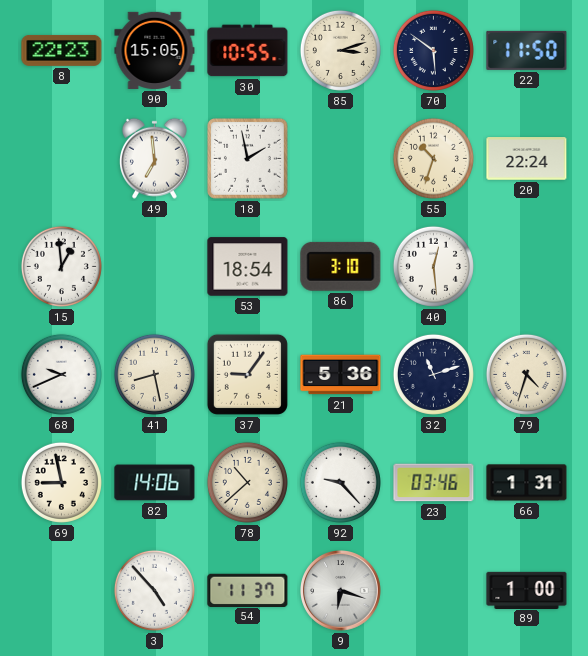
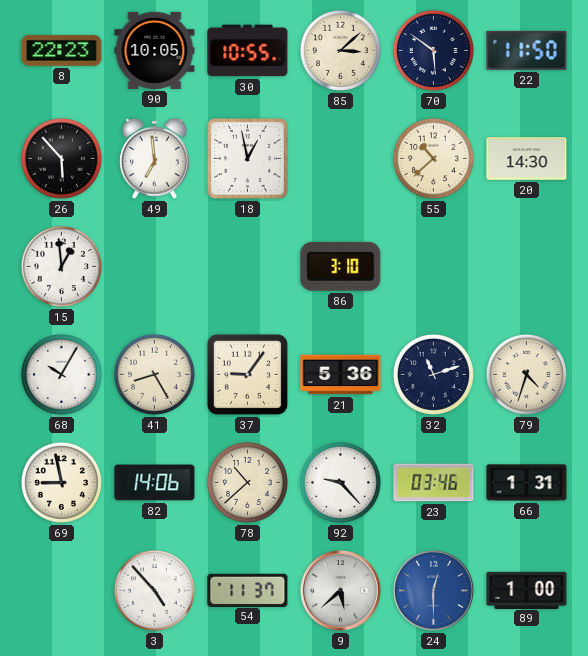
90: 15:05 -> 10:05
85: 3:12 -> 3:08
26: none -> 5:53
18: 1:58 -> 12:58
55: 10:33 -> 10:38
20: 22:24 -> 14:30
53: 18:54 -> none
40: 12:29 -> none
68: 9:41 -> 10:05
41: 8:28 -> 8:25
9: 6:18 -> 5:38
24: none -> 12:30
